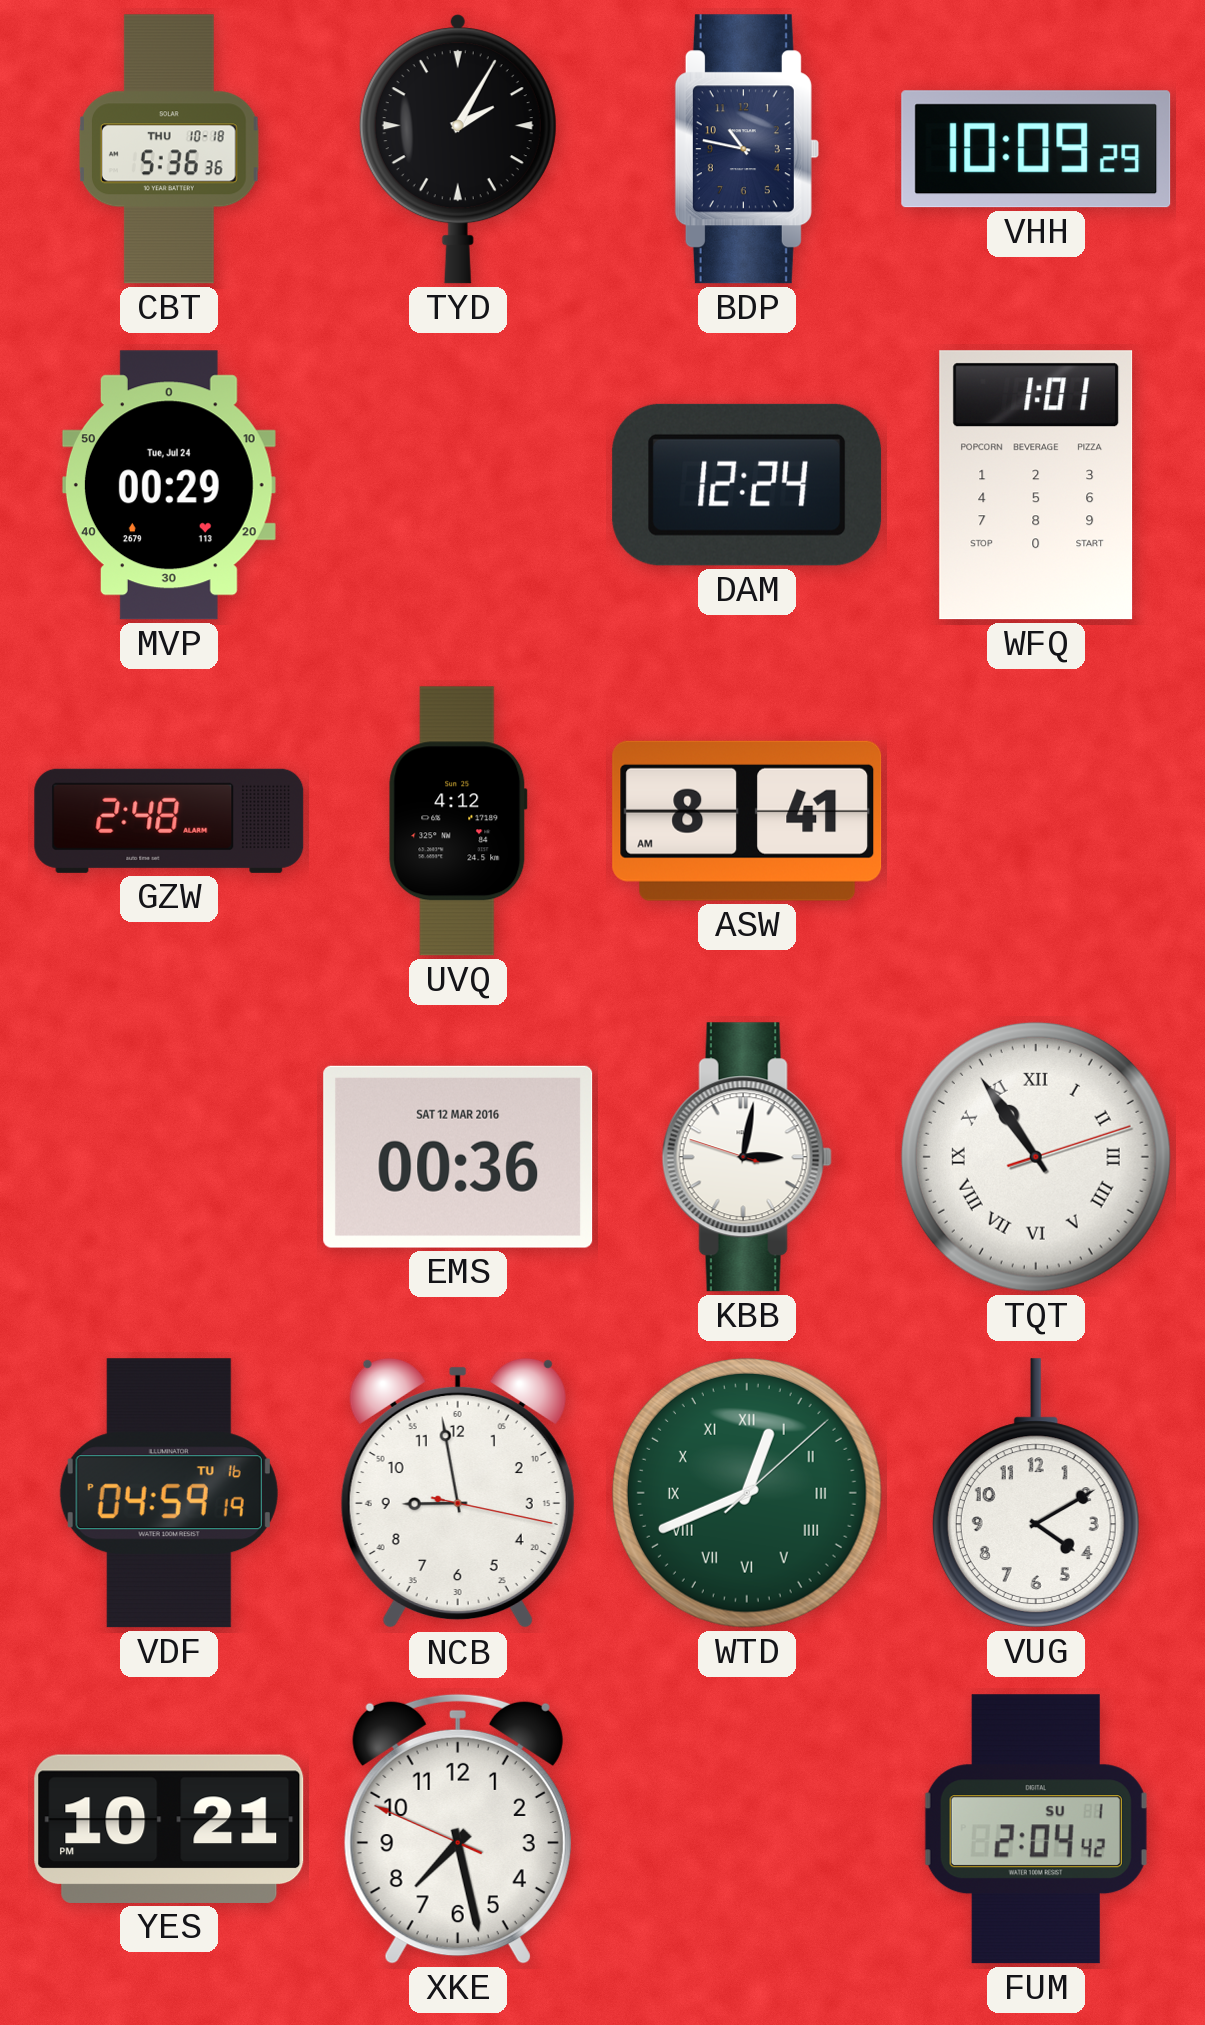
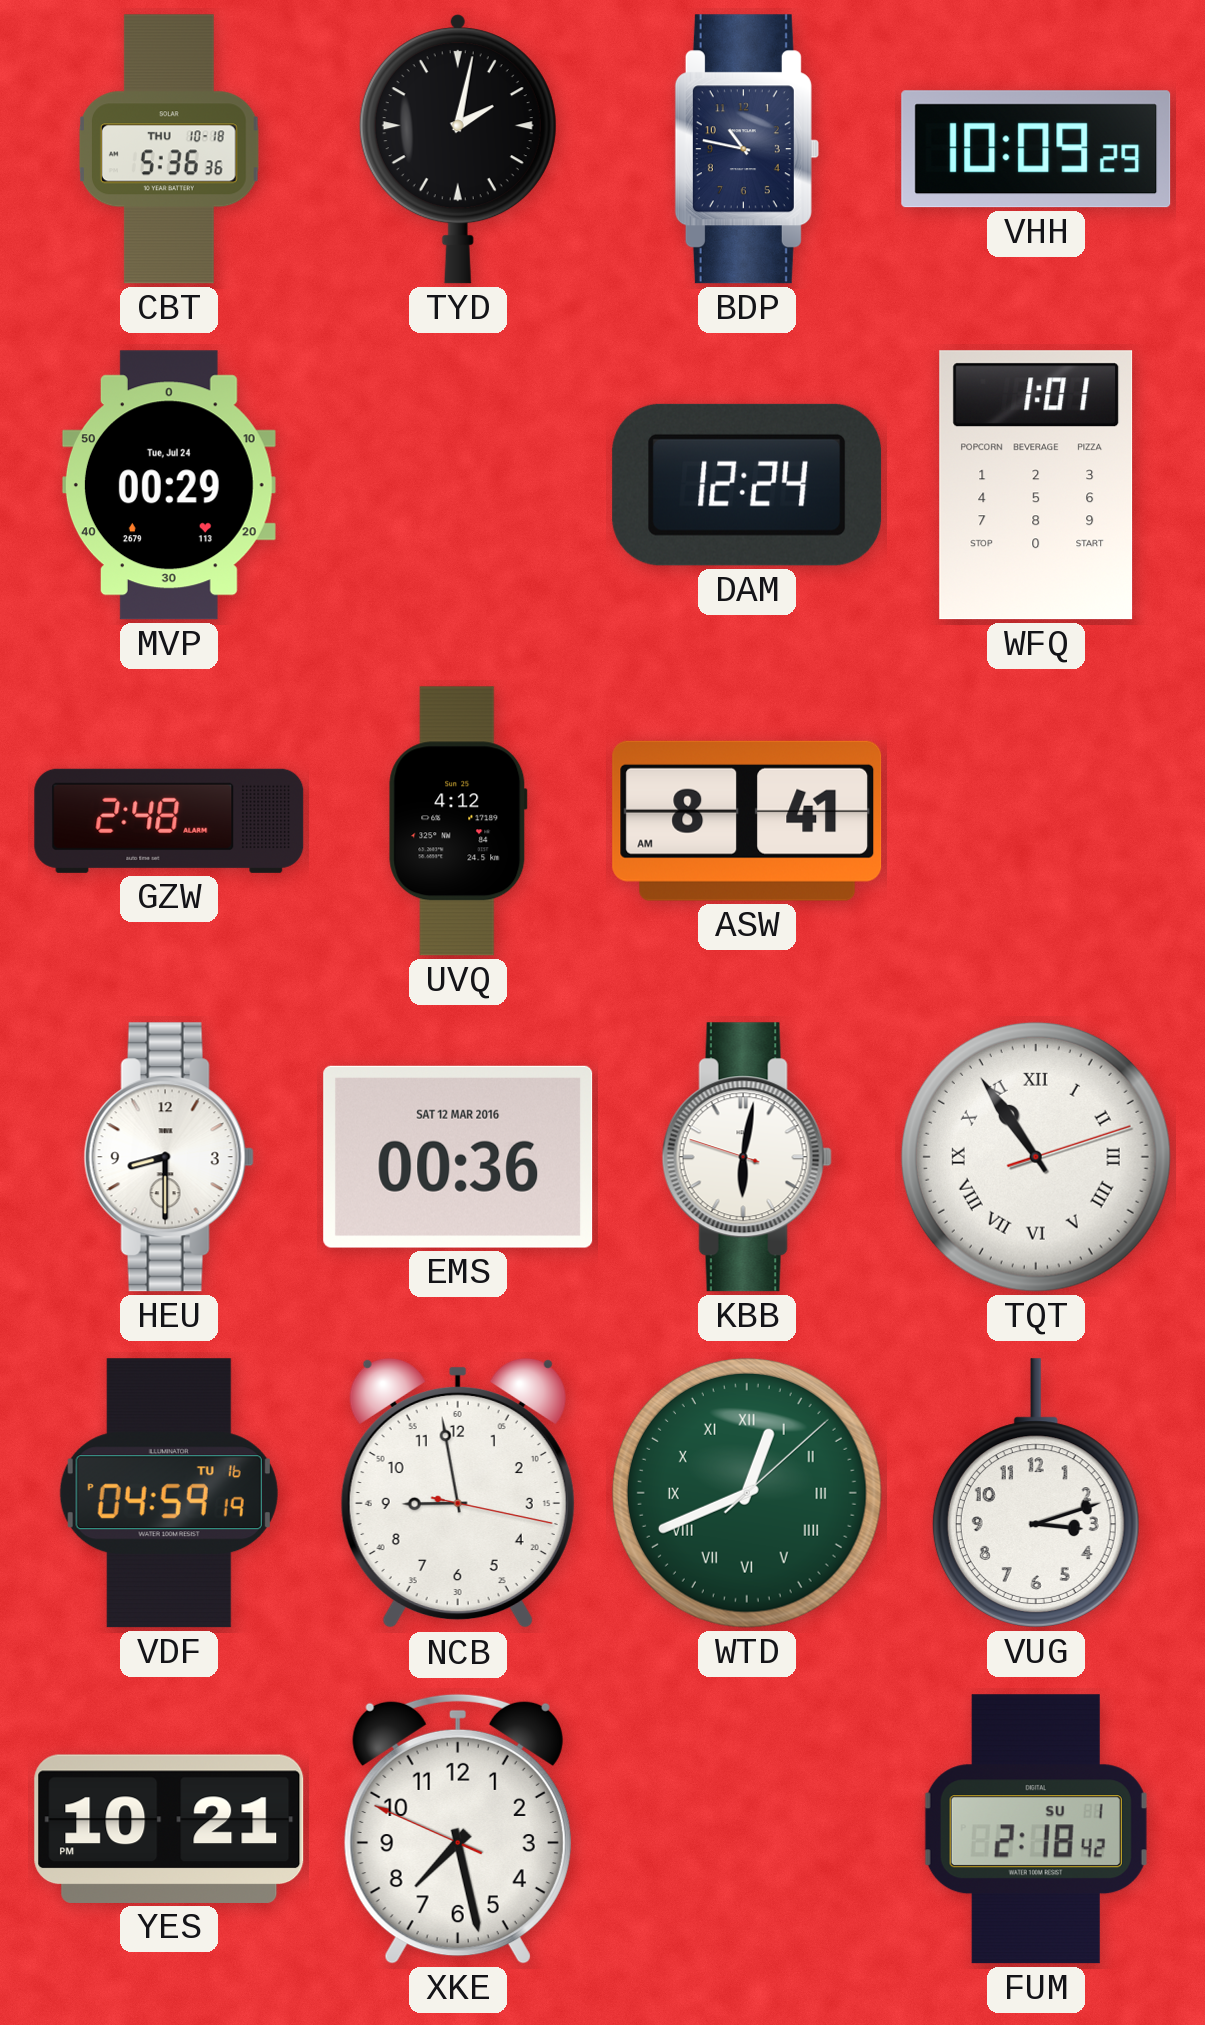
TYD: 2:05 -> 2:02
HEU: none -> 8:30
KBB: 3:01 -> 6:01
VUG: 4:10 -> 3:12
FUM: 2:04 -> 2:18
